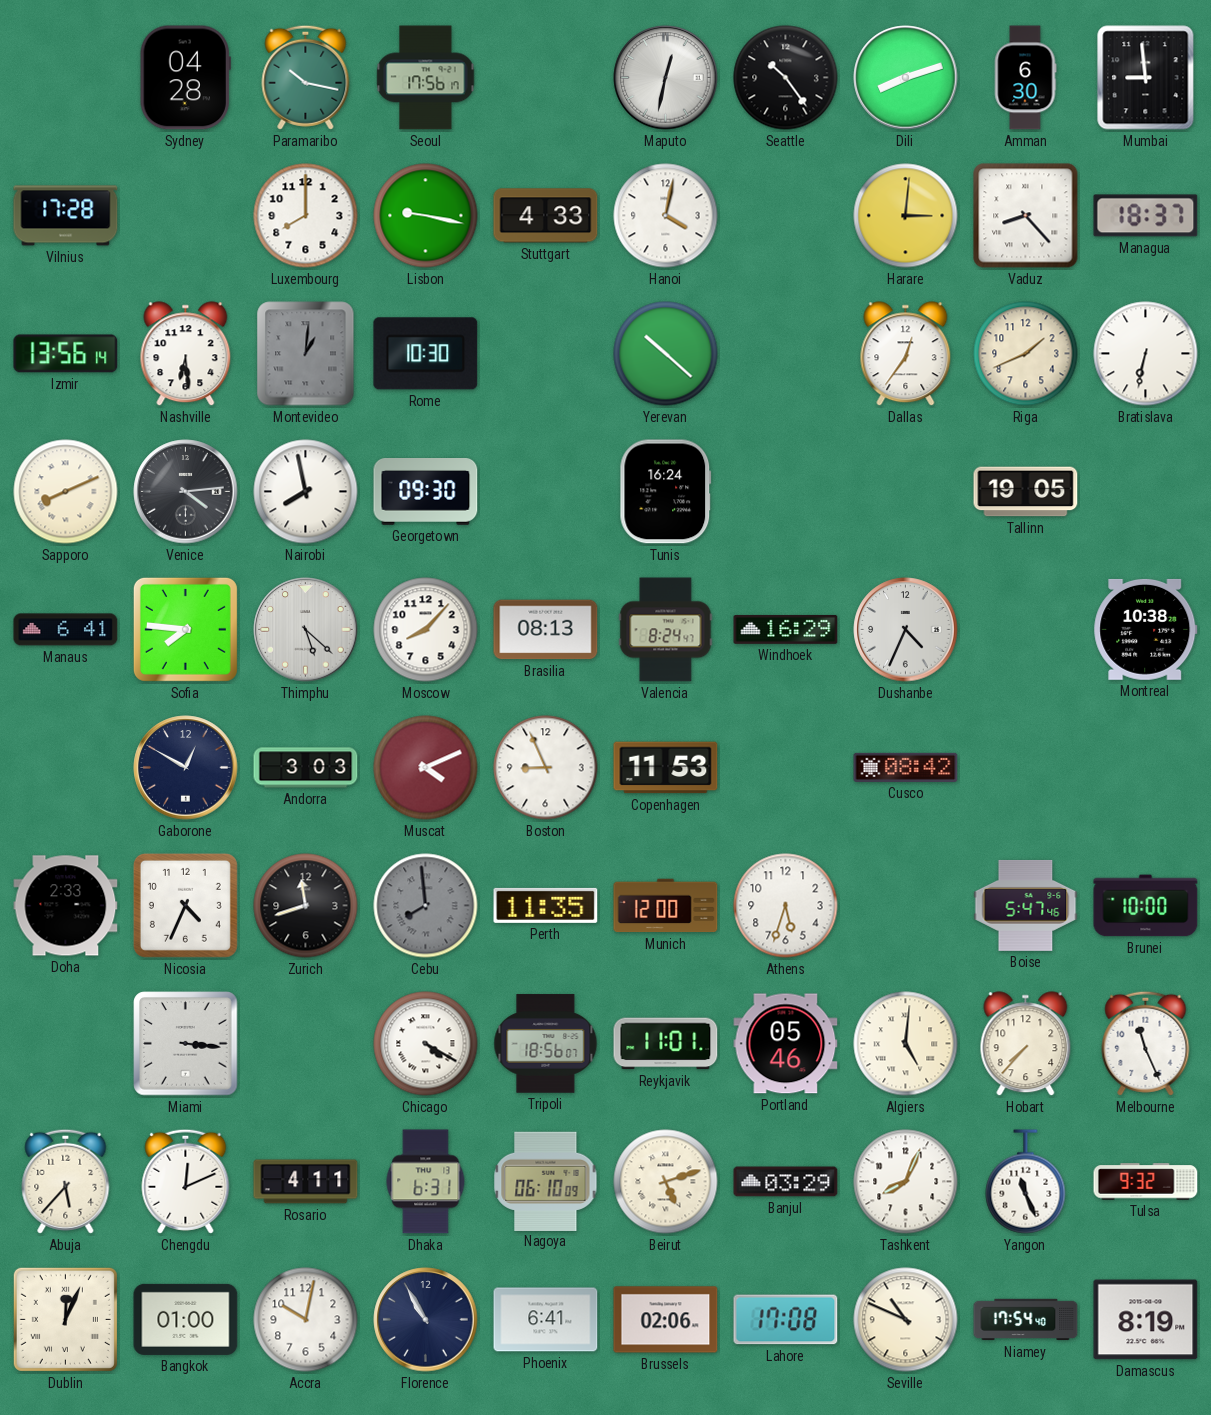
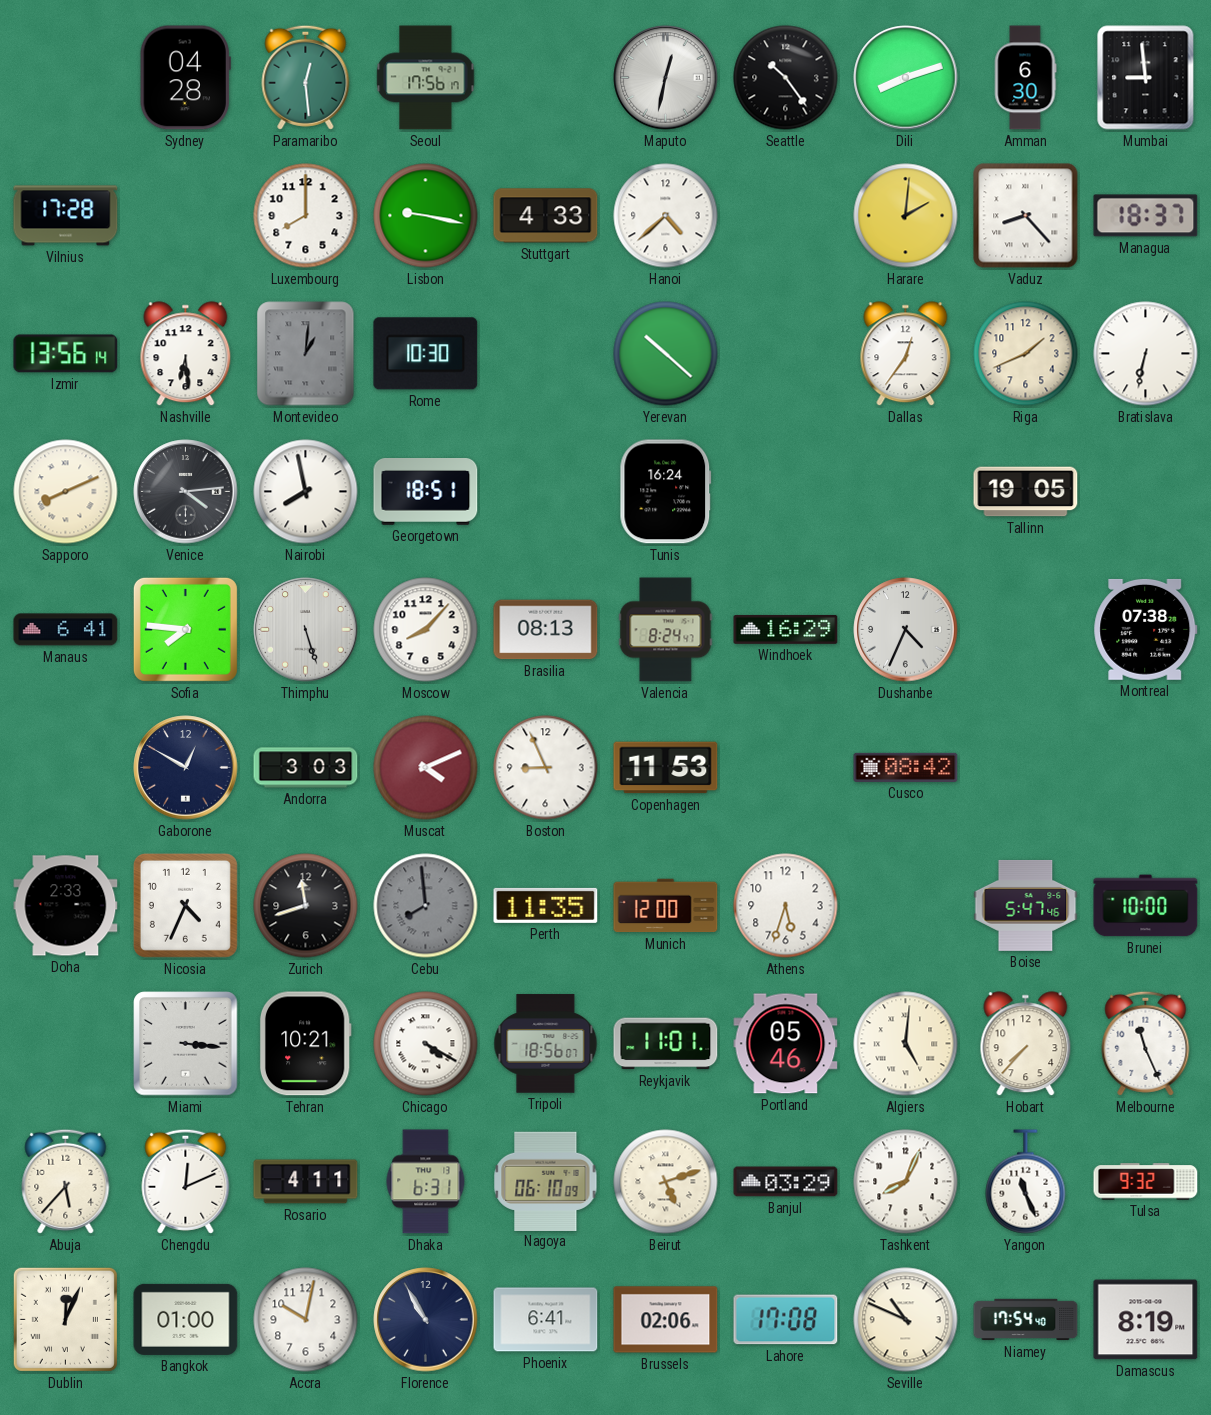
Paramaribo: 10:17 -> 12:29
Hanoi: 4:02 -> 4:38
Harare: 3:01 -> 2:01
Georgetown: 09:30 -> 18:51
Thimphu: 5:22 -> 5:27
Montreal: 10:38 -> 07:38
Tehran: none -> 10:21
